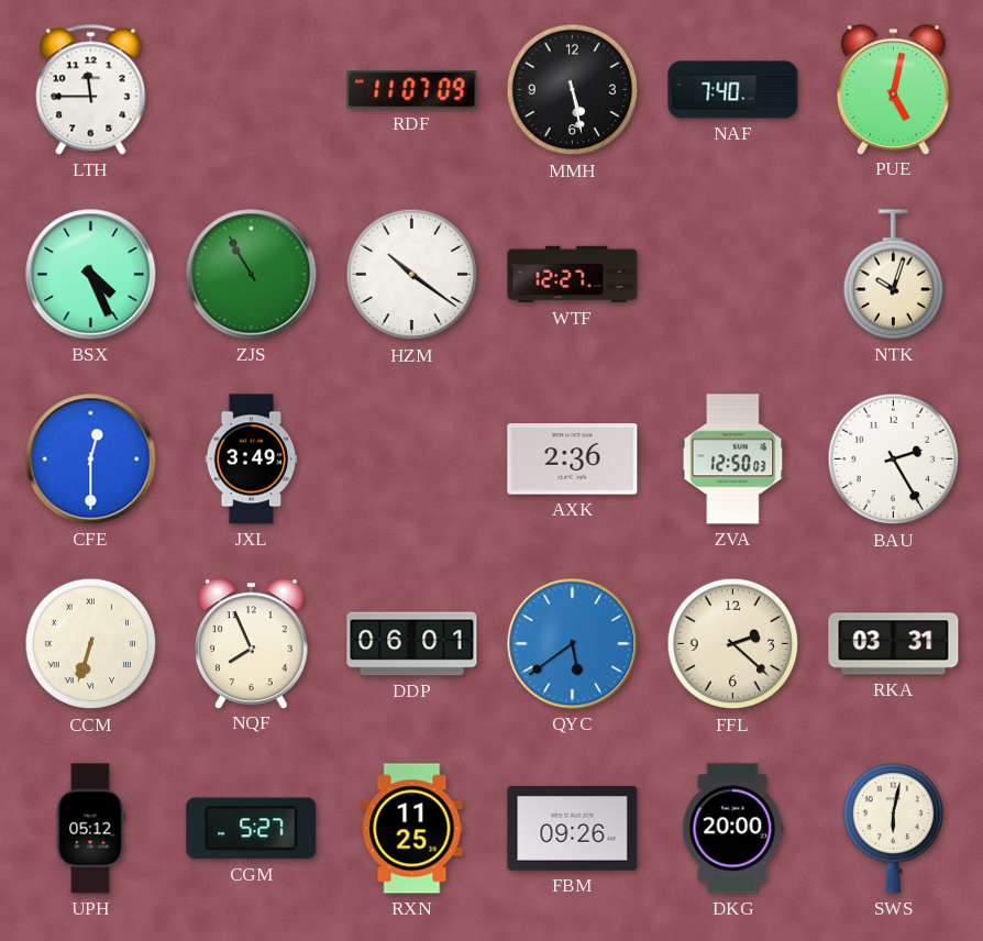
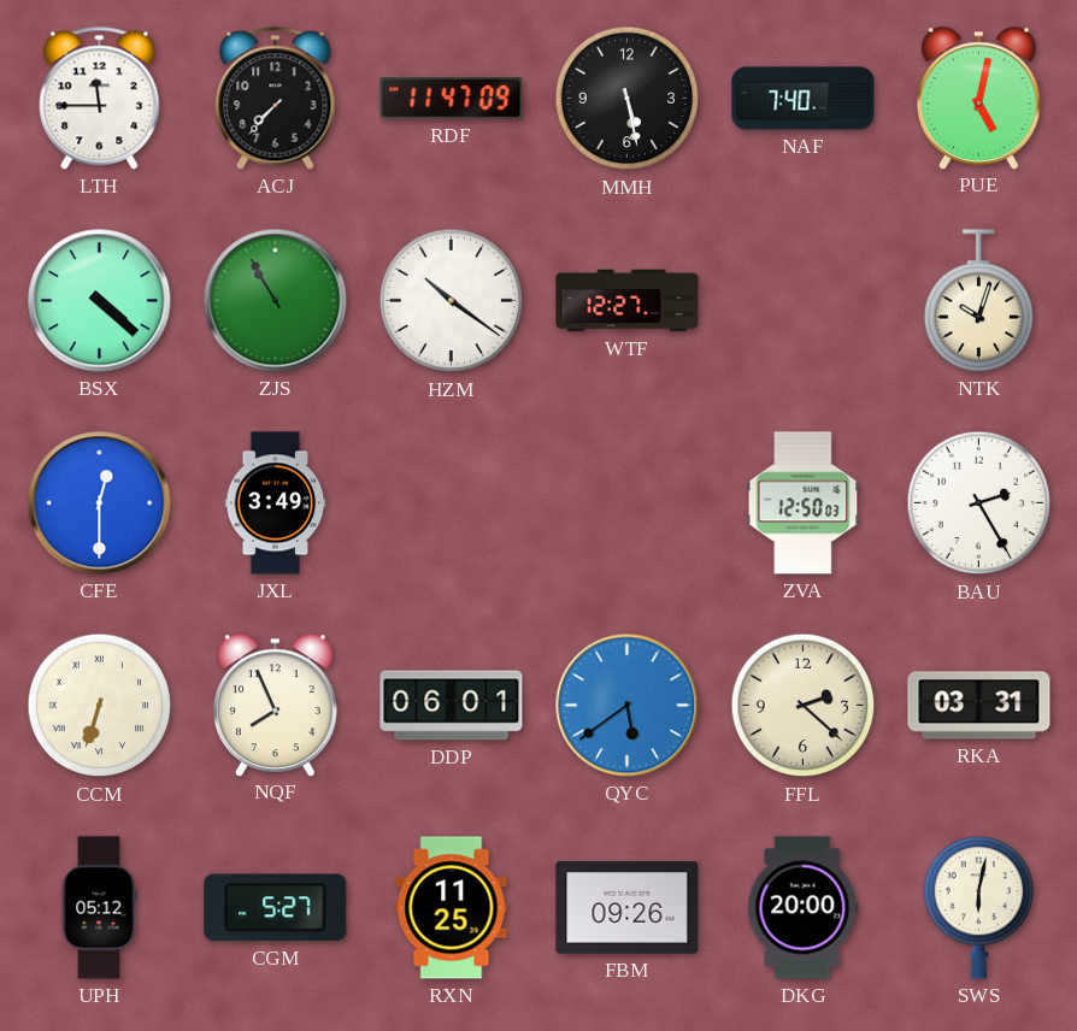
ACJ: none -> 7:37
RDF: 11:07 -> 11:47
BSX: 4:26 -> 4:22
AXK: 2:36 -> none
